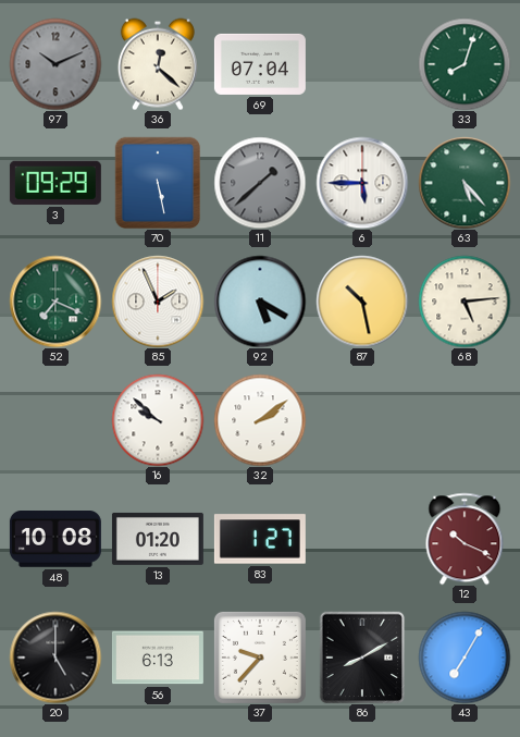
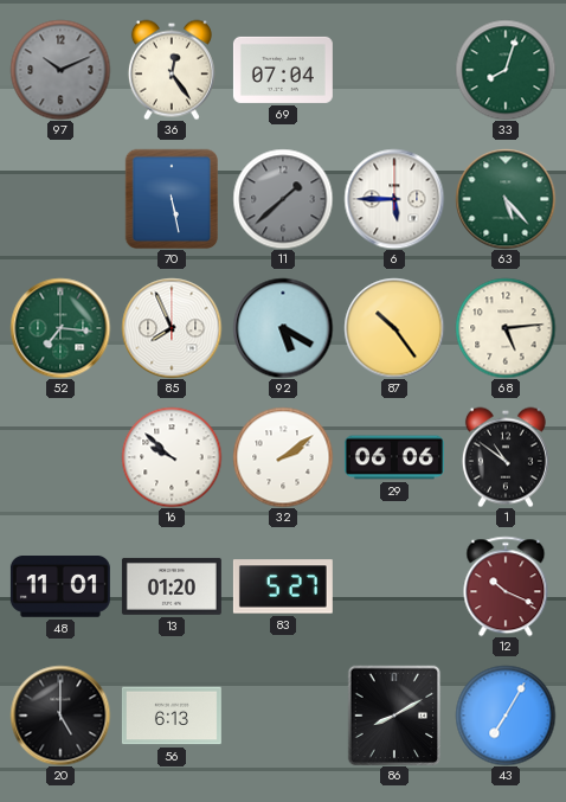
36: 12:22 -> 12:24
3: 09:29 -> none
52: 7:19 -> 7:16
85: 1:56 -> 7:56
87: 10:28 -> 10:24
29: none -> 06:06
1: none -> 10:51
48: 10:08 -> 11:01
83: 1:27 -> 5:27
37: 9:37 -> none
